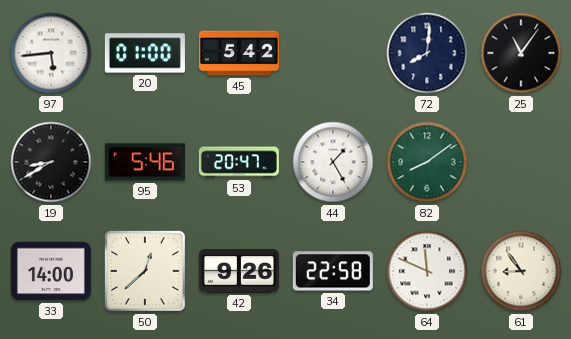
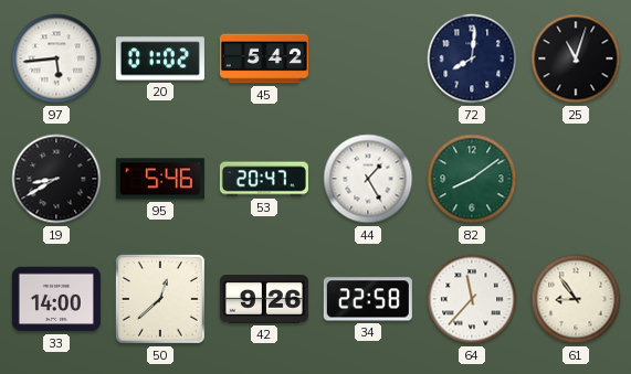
20: 01:00 -> 01:02
25: 11:06 -> 11:03
64: 11:49 -> 11:37
